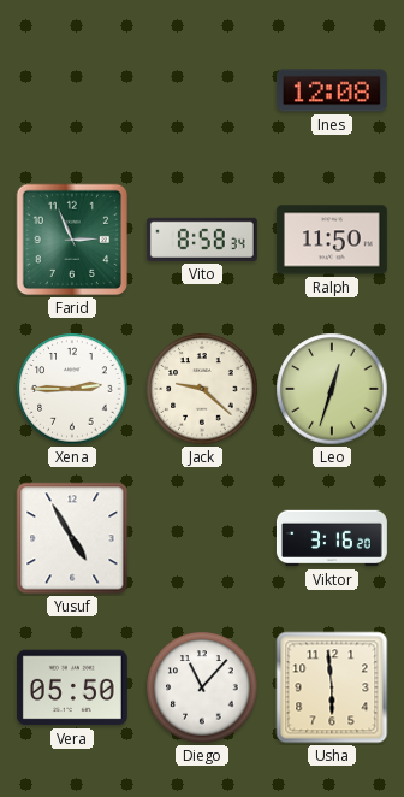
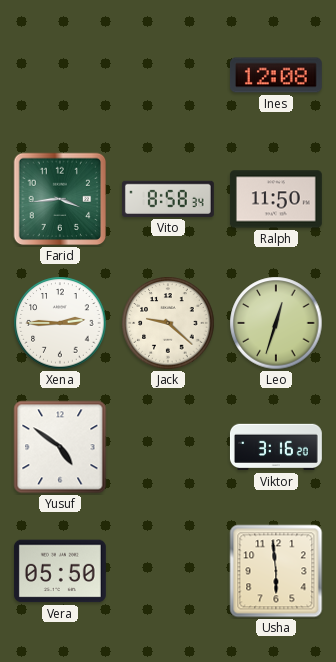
Farid: 2:56 -> 3:44
Yusuf: 4:55 -> 4:51
Diego: 11:07 -> none
